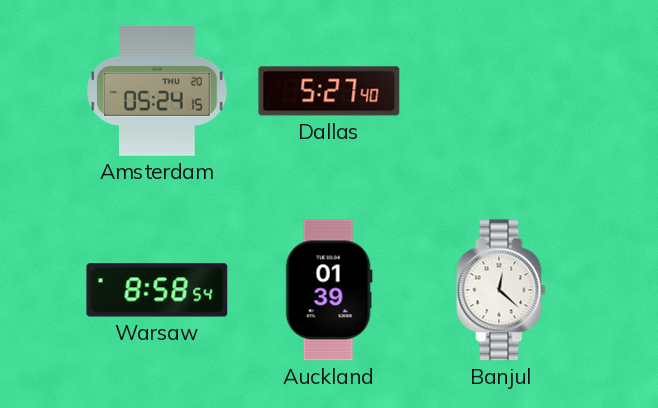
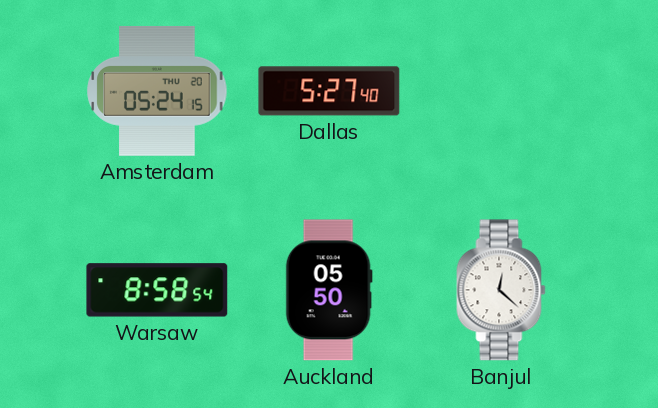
Auckland: 01:39 -> 05:50
